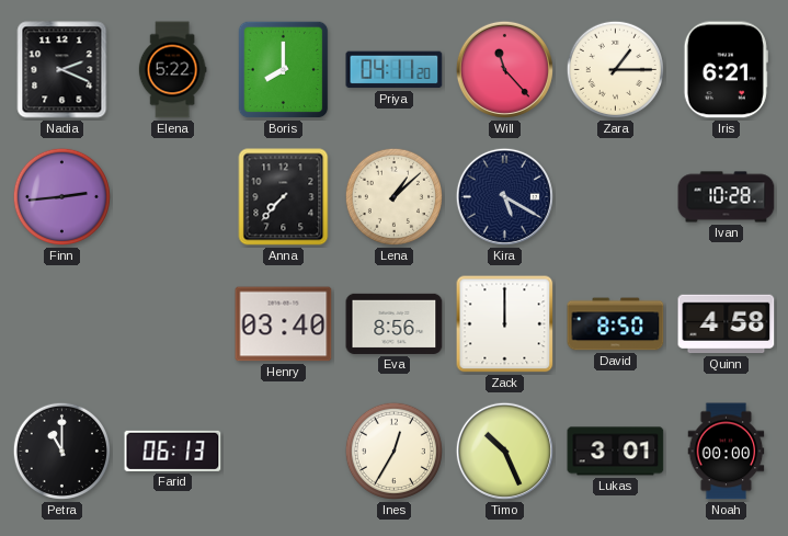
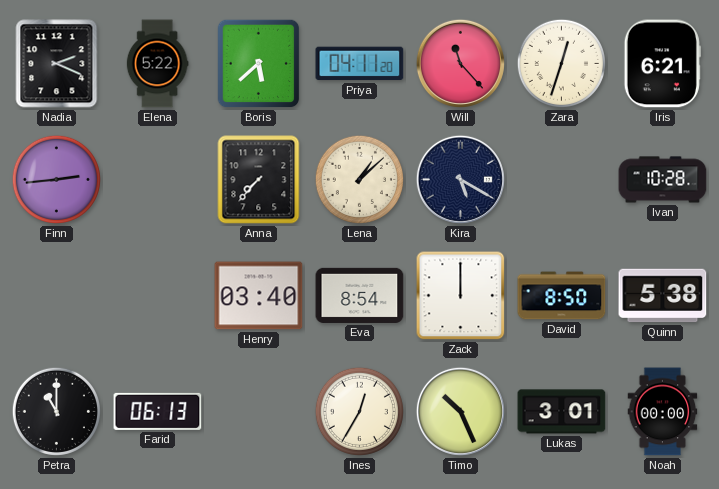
Boris: 8:00 -> 5:38
Zara: 1:15 -> 12:33
Eva: 8:56 -> 8:54
Quinn: 4:58 -> 5:38
